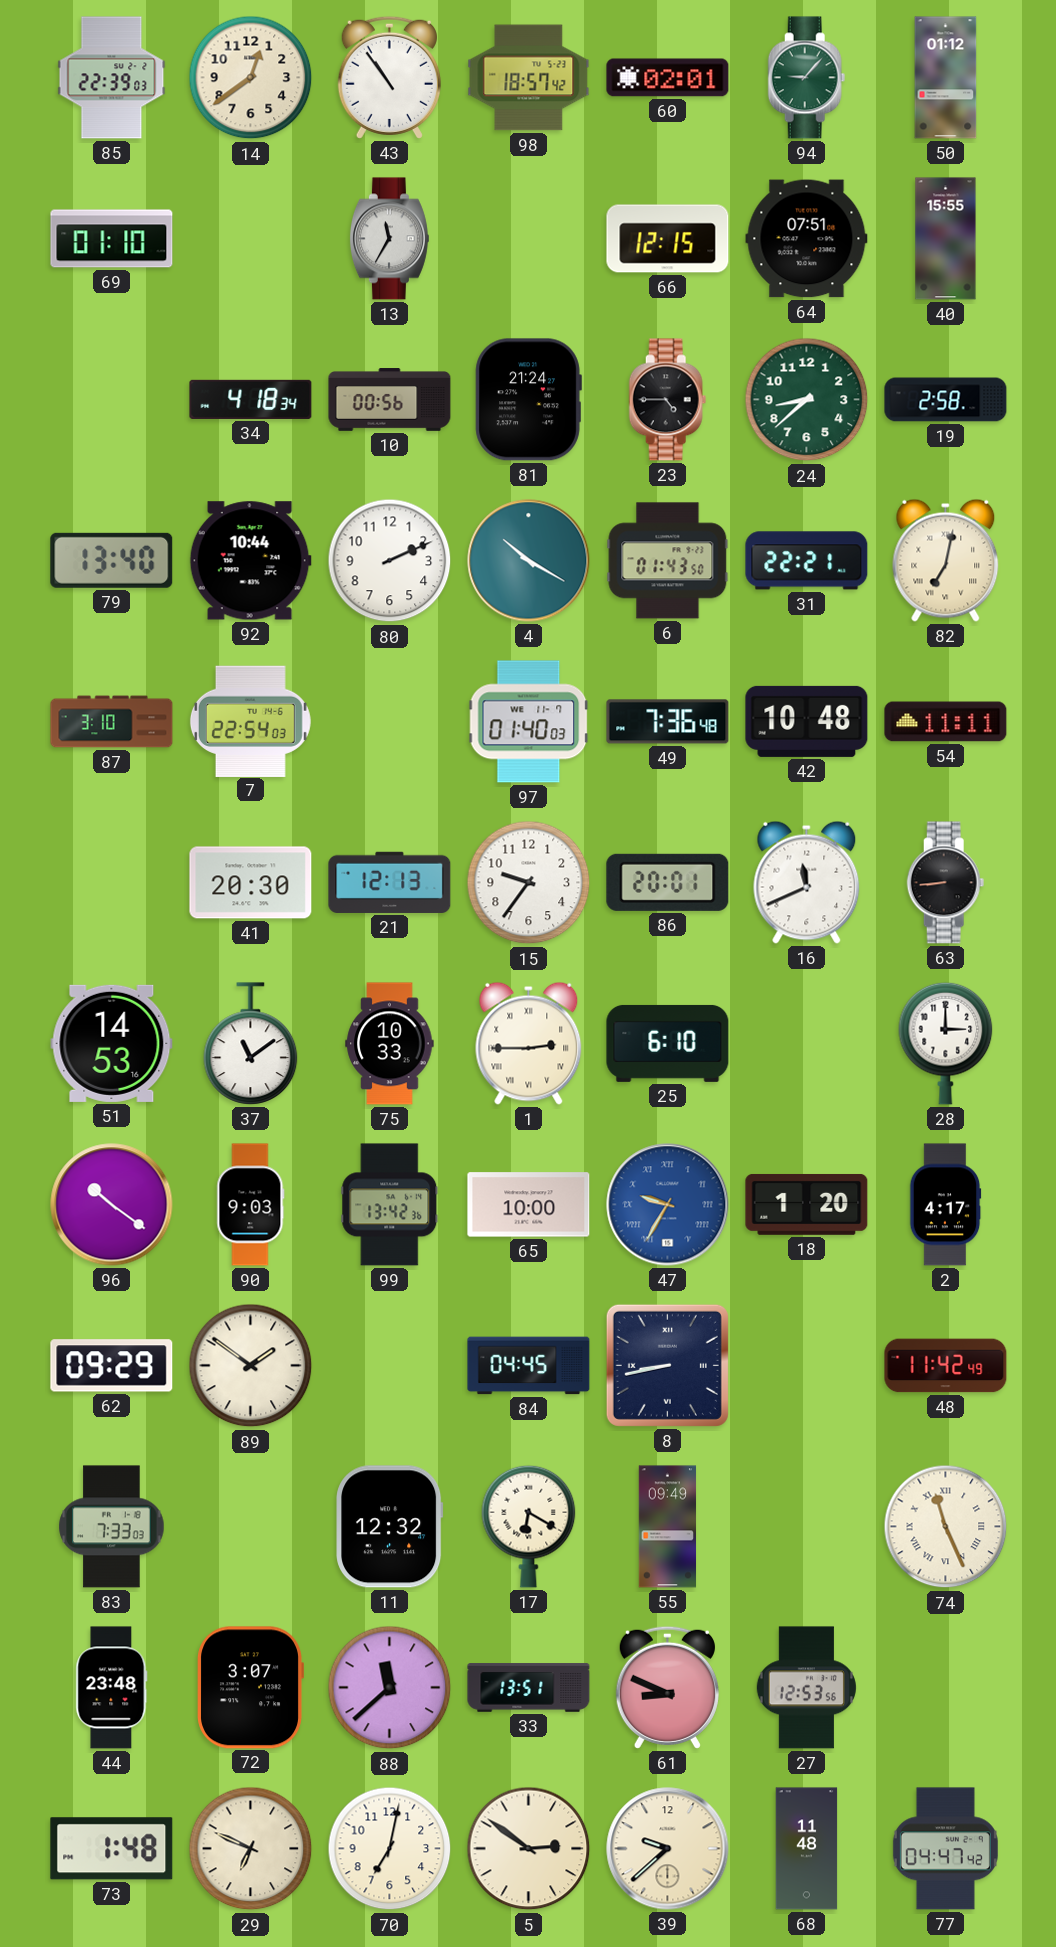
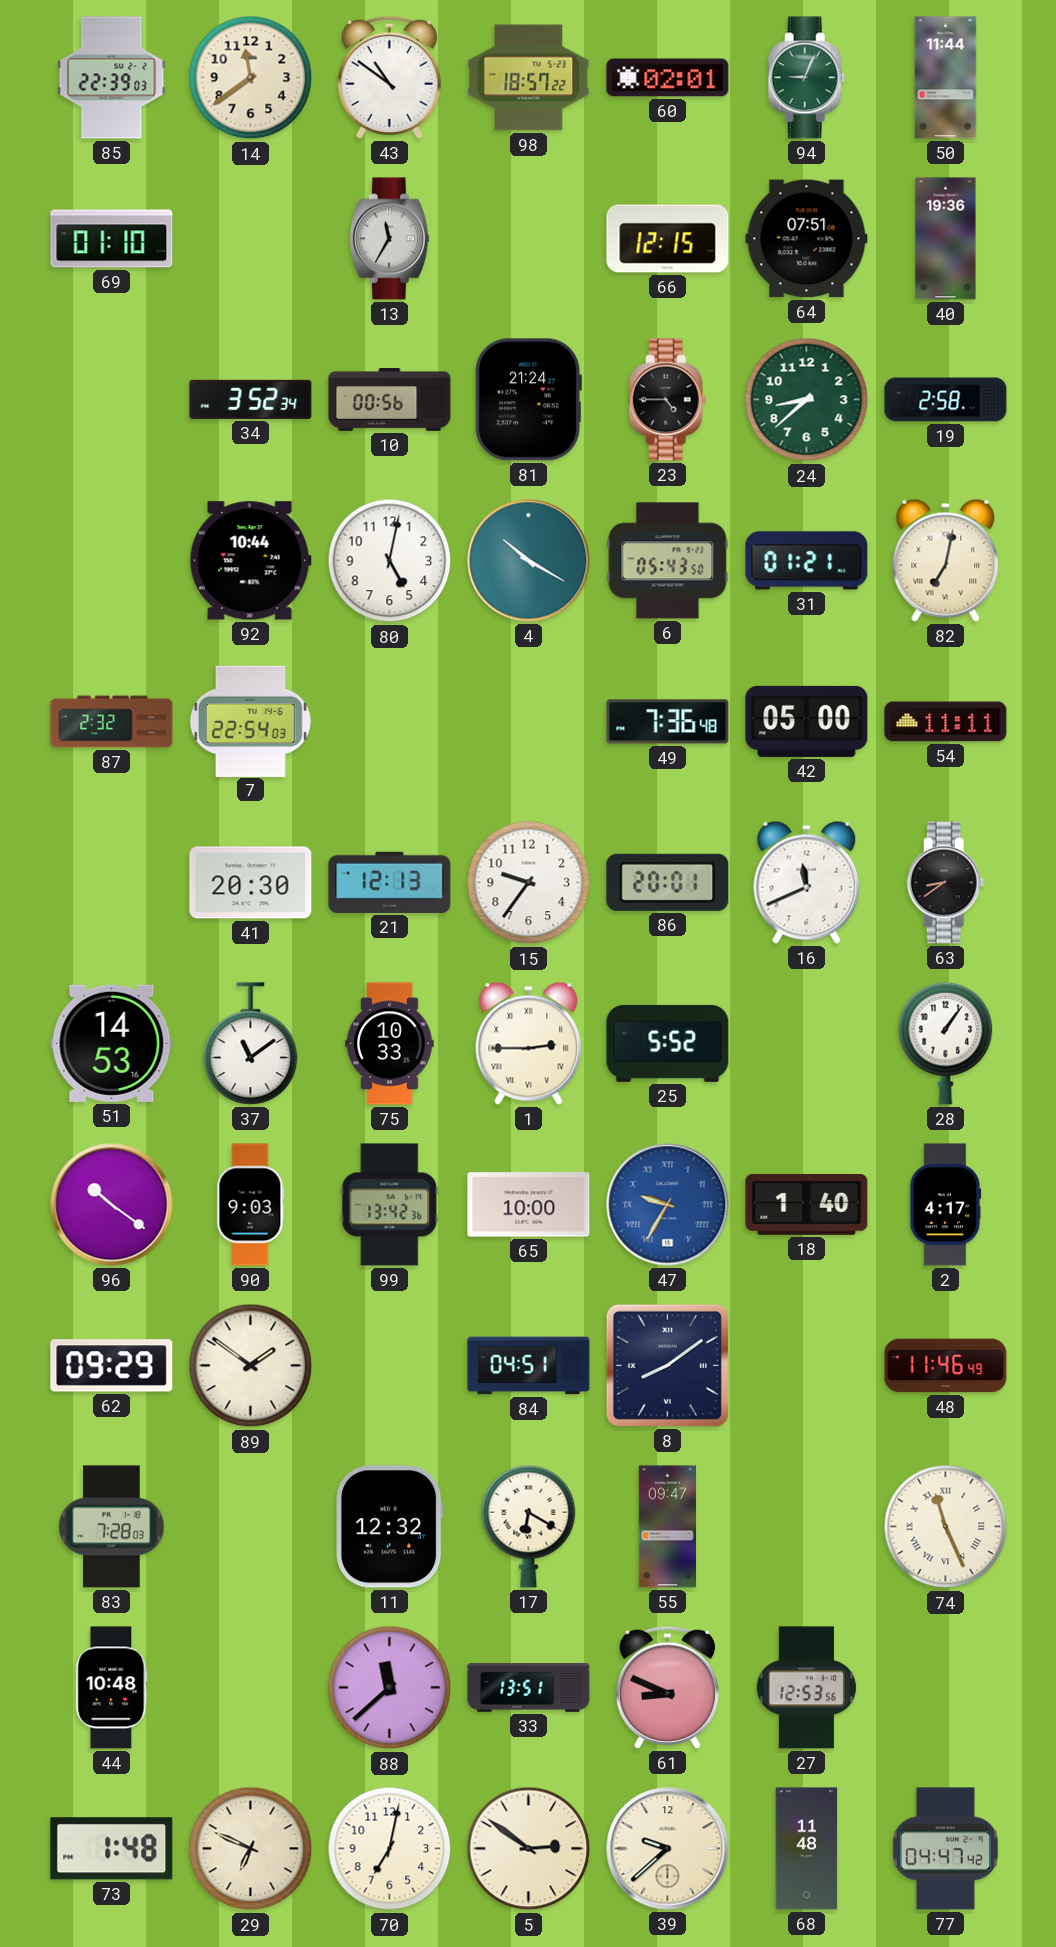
14: 12:39 -> 11:39
43: 10:54 -> 10:51
98: 18:57:42 -> 18:57:22
94: 9:07 -> 9:04
50: 01:12 -> 11:44
40: 15:55 -> 19:36
34: 4:18 -> 3:52
79: 13:40 -> none
80: 2:11 -> 5:02
6: 01:43 -> 05:43
31: 22:21 -> 01:21
87: 3:10 -> 2:32
97: 01:40 -> none
42: 10:48 -> 05:00
63: 8:44 -> 8:39
25: 6:10 -> 5:52
28: 3:00 -> 1:06
18: 1:20 -> 1:40
84: 04:45 -> 04:51
8: 8:43 -> 8:09
48: 11:42 -> 11:46
83: 7:33 -> 7:28
55: 09:49 -> 09:47
44: 23:48 -> 10:48
72: 3:07 -> none
